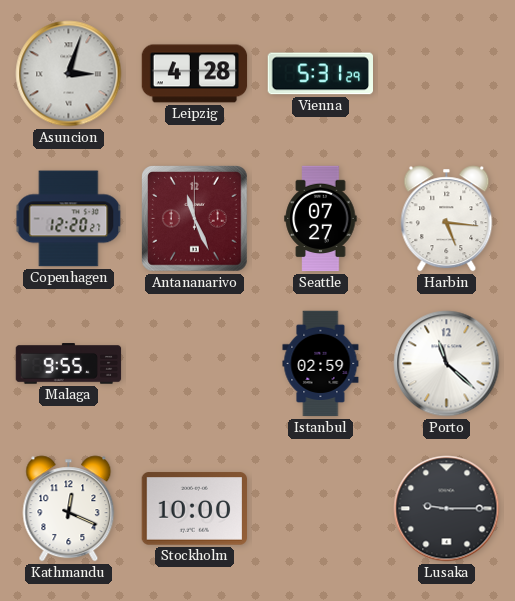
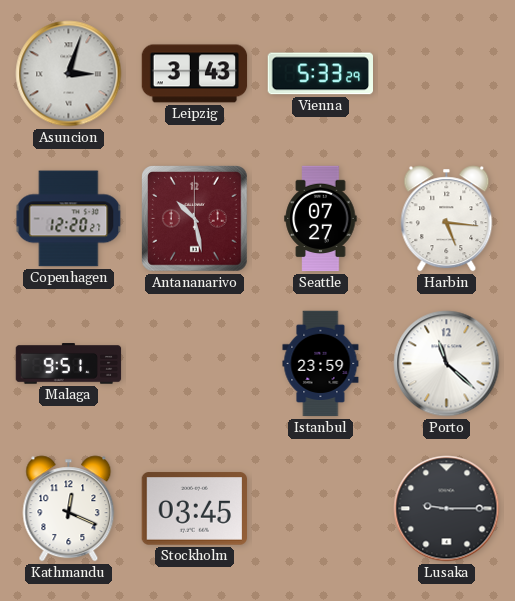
Leipzig: 4:28 -> 3:43
Vienna: 5:31 -> 5:33
Antananarivo: 11:26 -> 10:28
Malaga: 9:55 -> 9:51
Istanbul: 02:59 -> 23:59
Stockholm: 10:00 -> 03:45
